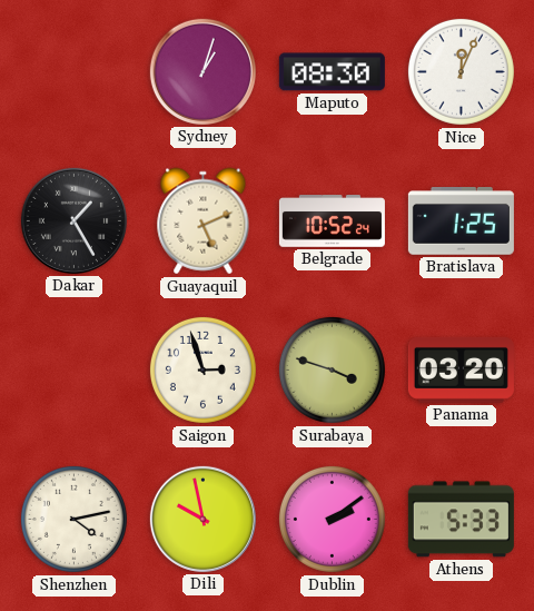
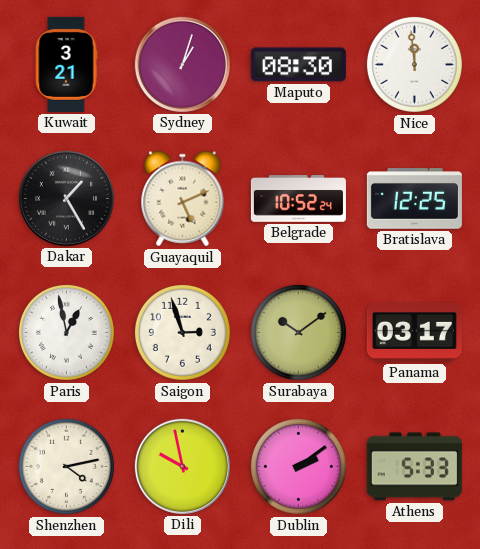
Kuwait: none -> 3:21
Nice: 12:04 -> 11:59
Bratislava: 1:25 -> 12:25
Paris: none -> 12:58
Surabaya: 3:48 -> 10:09
Panama: 03:20 -> 03:17
